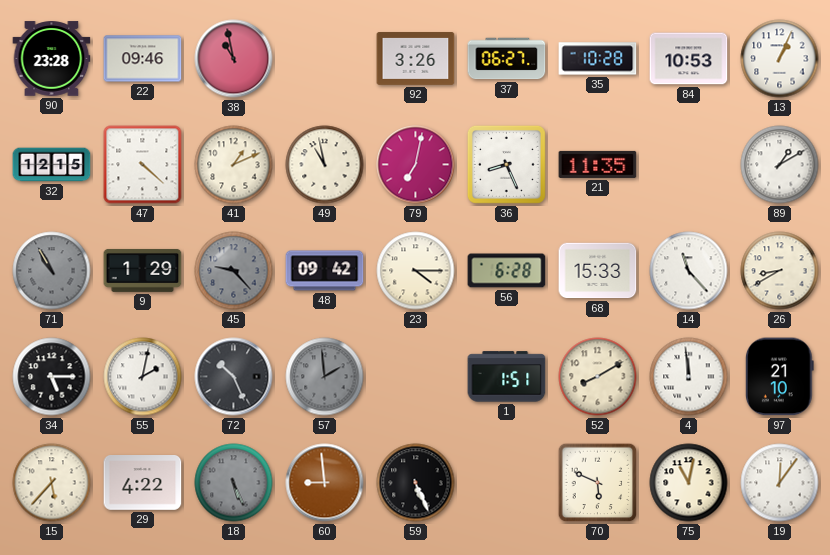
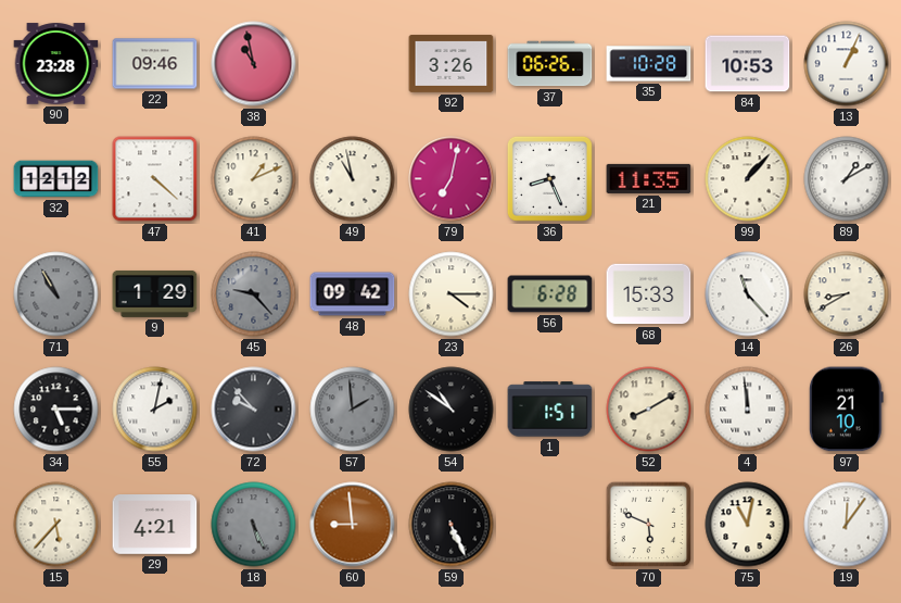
37: 06:27 -> 06:26
32: 12:15 -> 12:12
99: none -> 1:07
72: 10:26 -> 9:53
54: none -> 10:51
29: 4:22 -> 4:21
